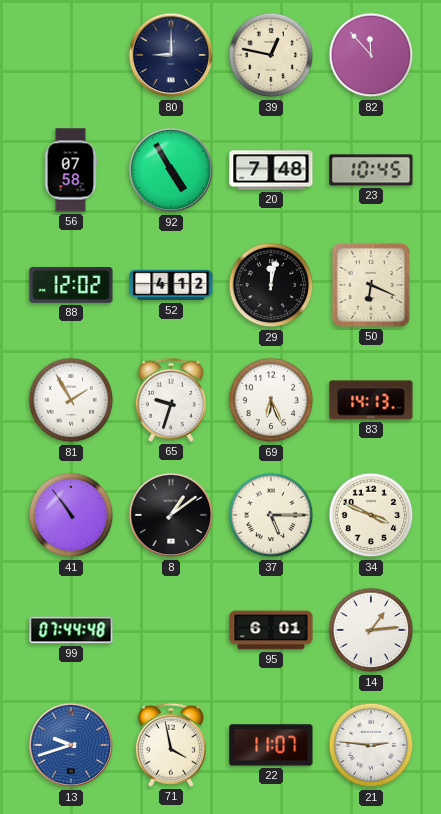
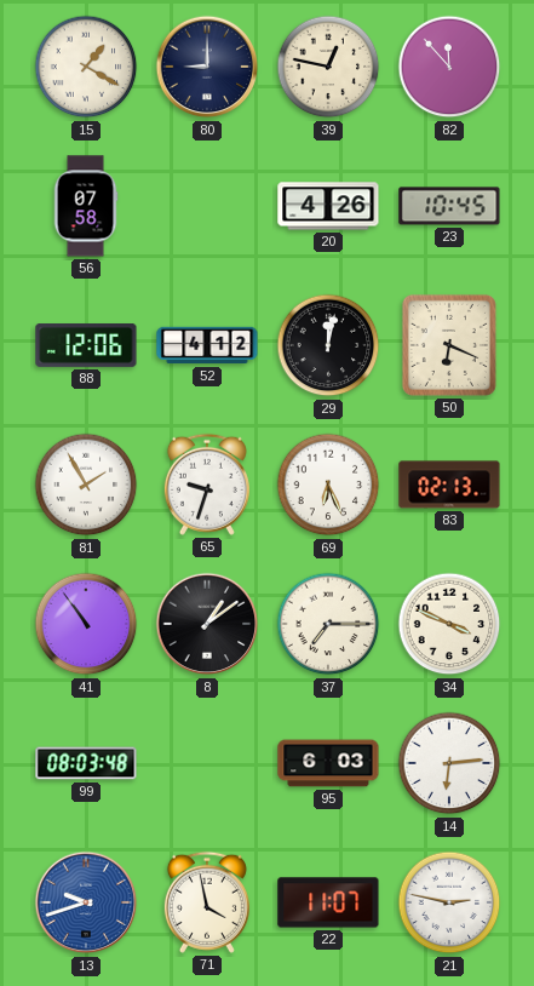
15: none -> 1:20
92: 4:55 -> none
20: 7:48 -> 4:26
88: 12:02 -> 12:06
83: 14:13 -> 02:13
37: 5:15 -> 7:15
99: 07:44 -> 08:03
95: 6:01 -> 6:03
14: 1:14 -> 6:14
21: 2:46 -> 2:47
